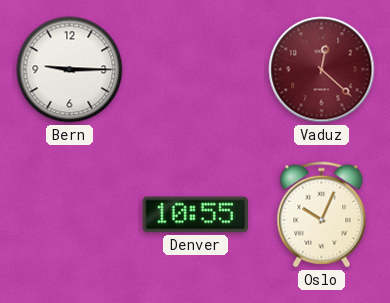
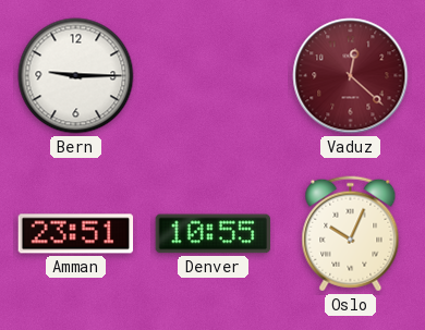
Amman: none -> 23:51
